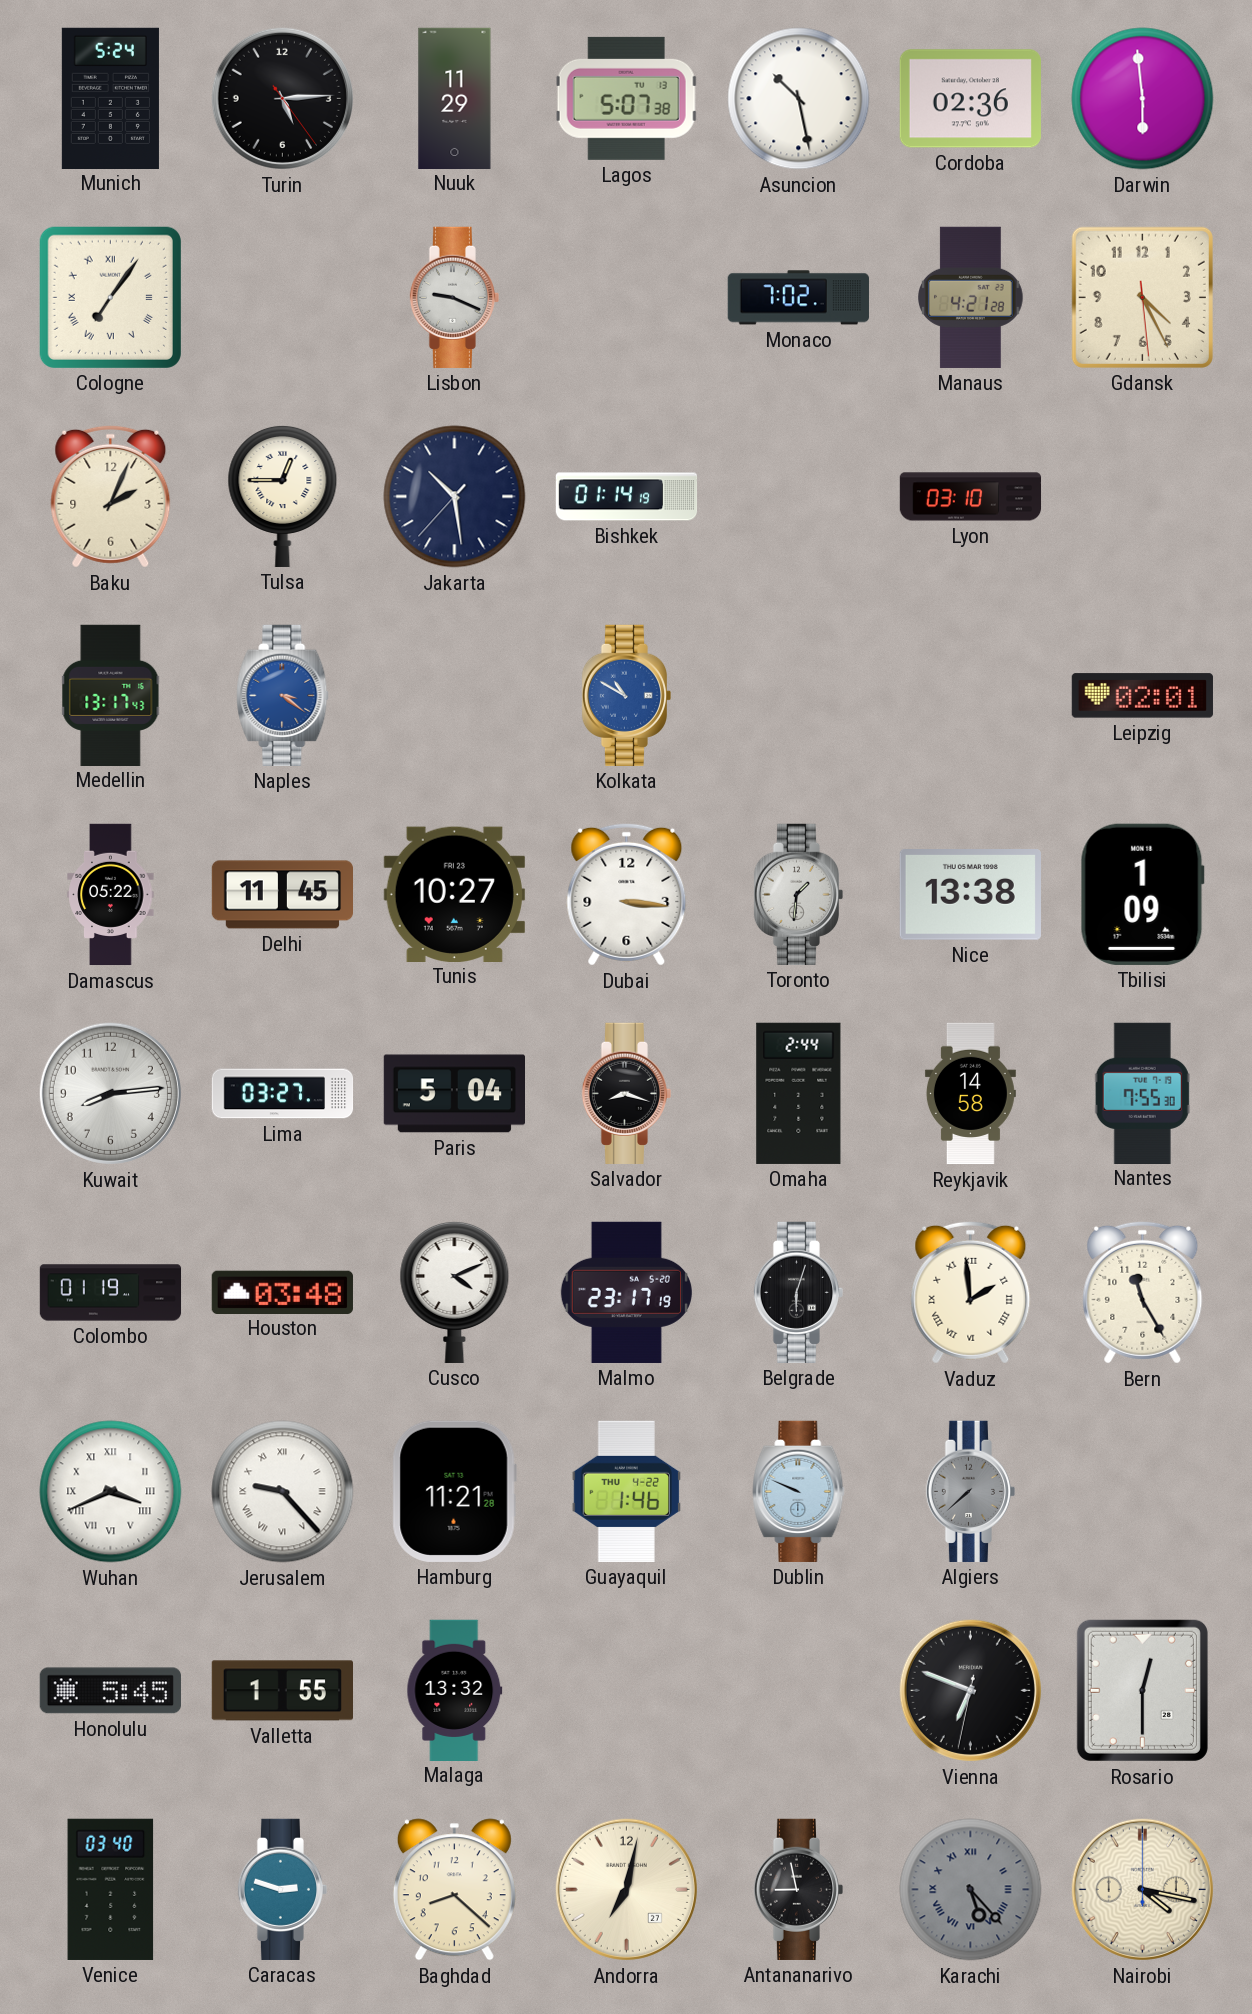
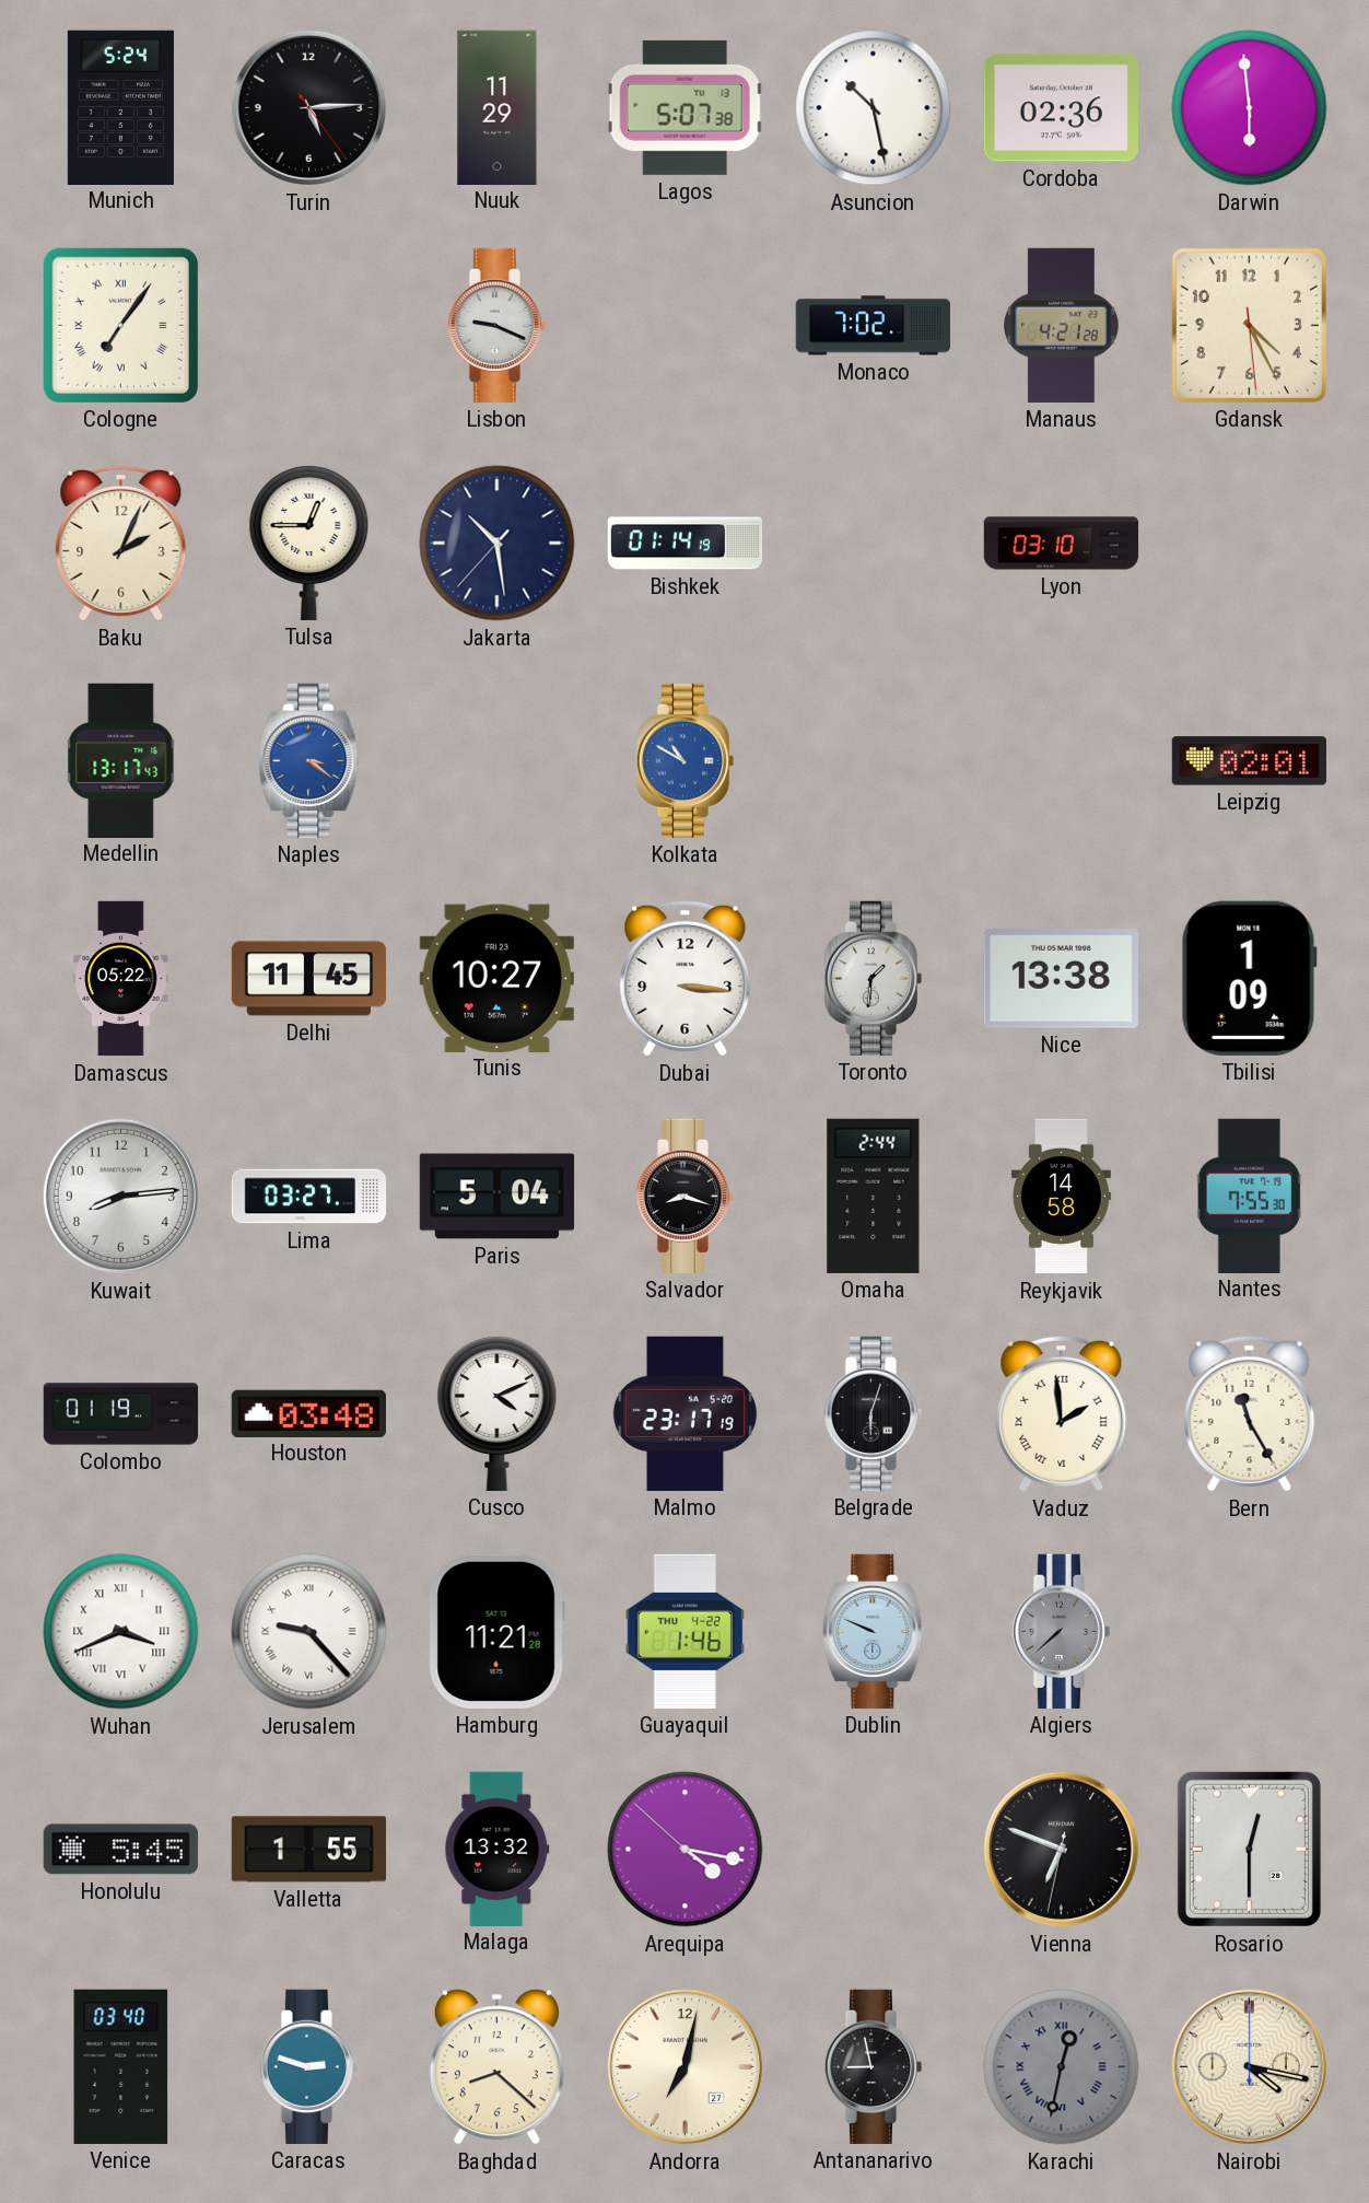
Arequipa: none -> 4:16
Karachi: 5:23 -> 12:32
